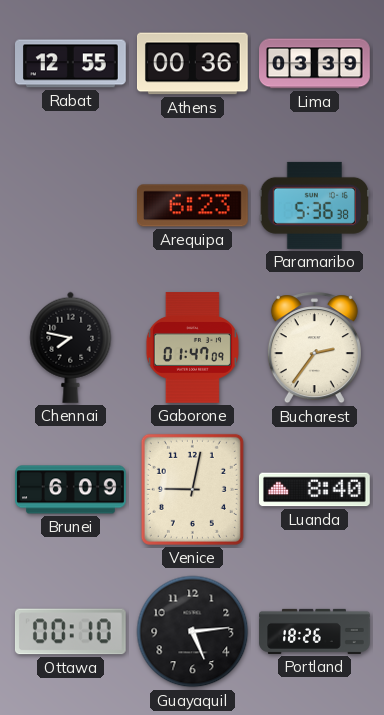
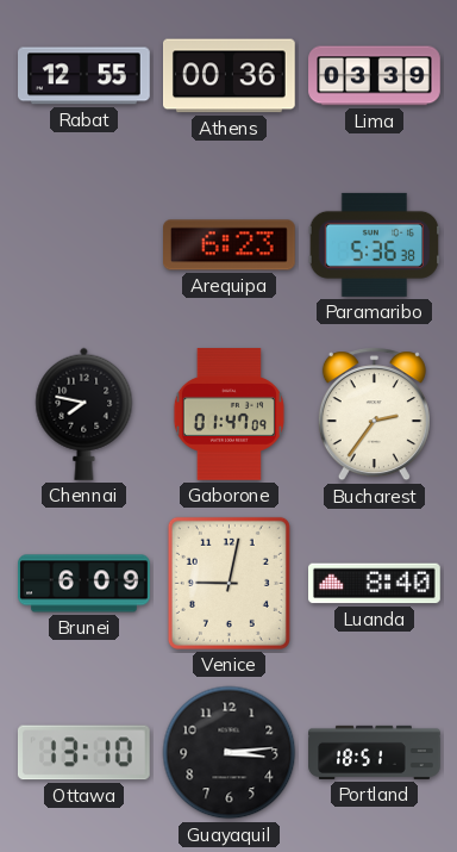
Ottawa: 00:10 -> 13:10
Guayaquil: 5:14 -> 3:14
Portland: 18:26 -> 18:51
